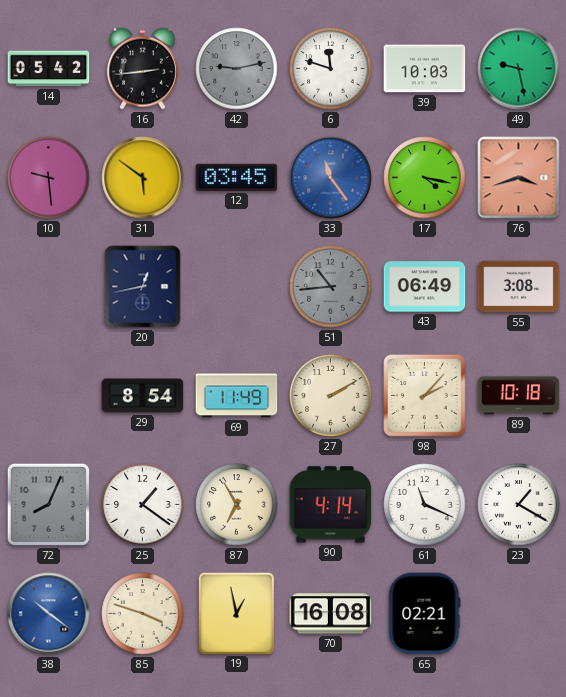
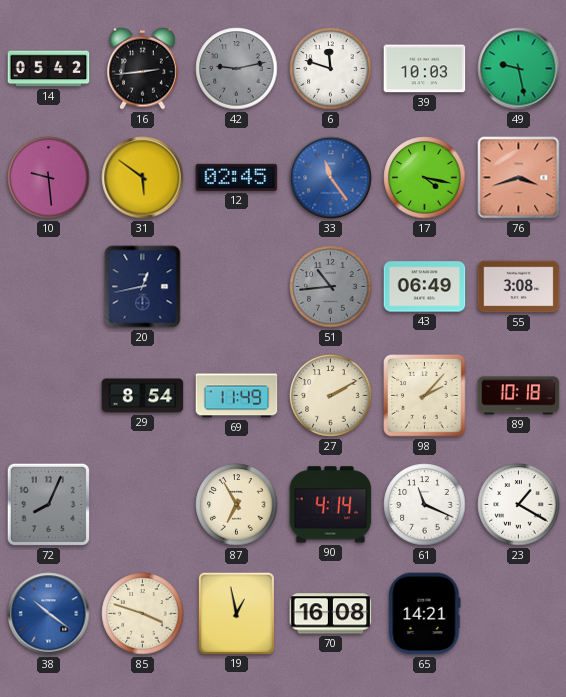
12: 03:45 -> 02:45
25: 1:21 -> none
65: 02:21 -> 14:21
